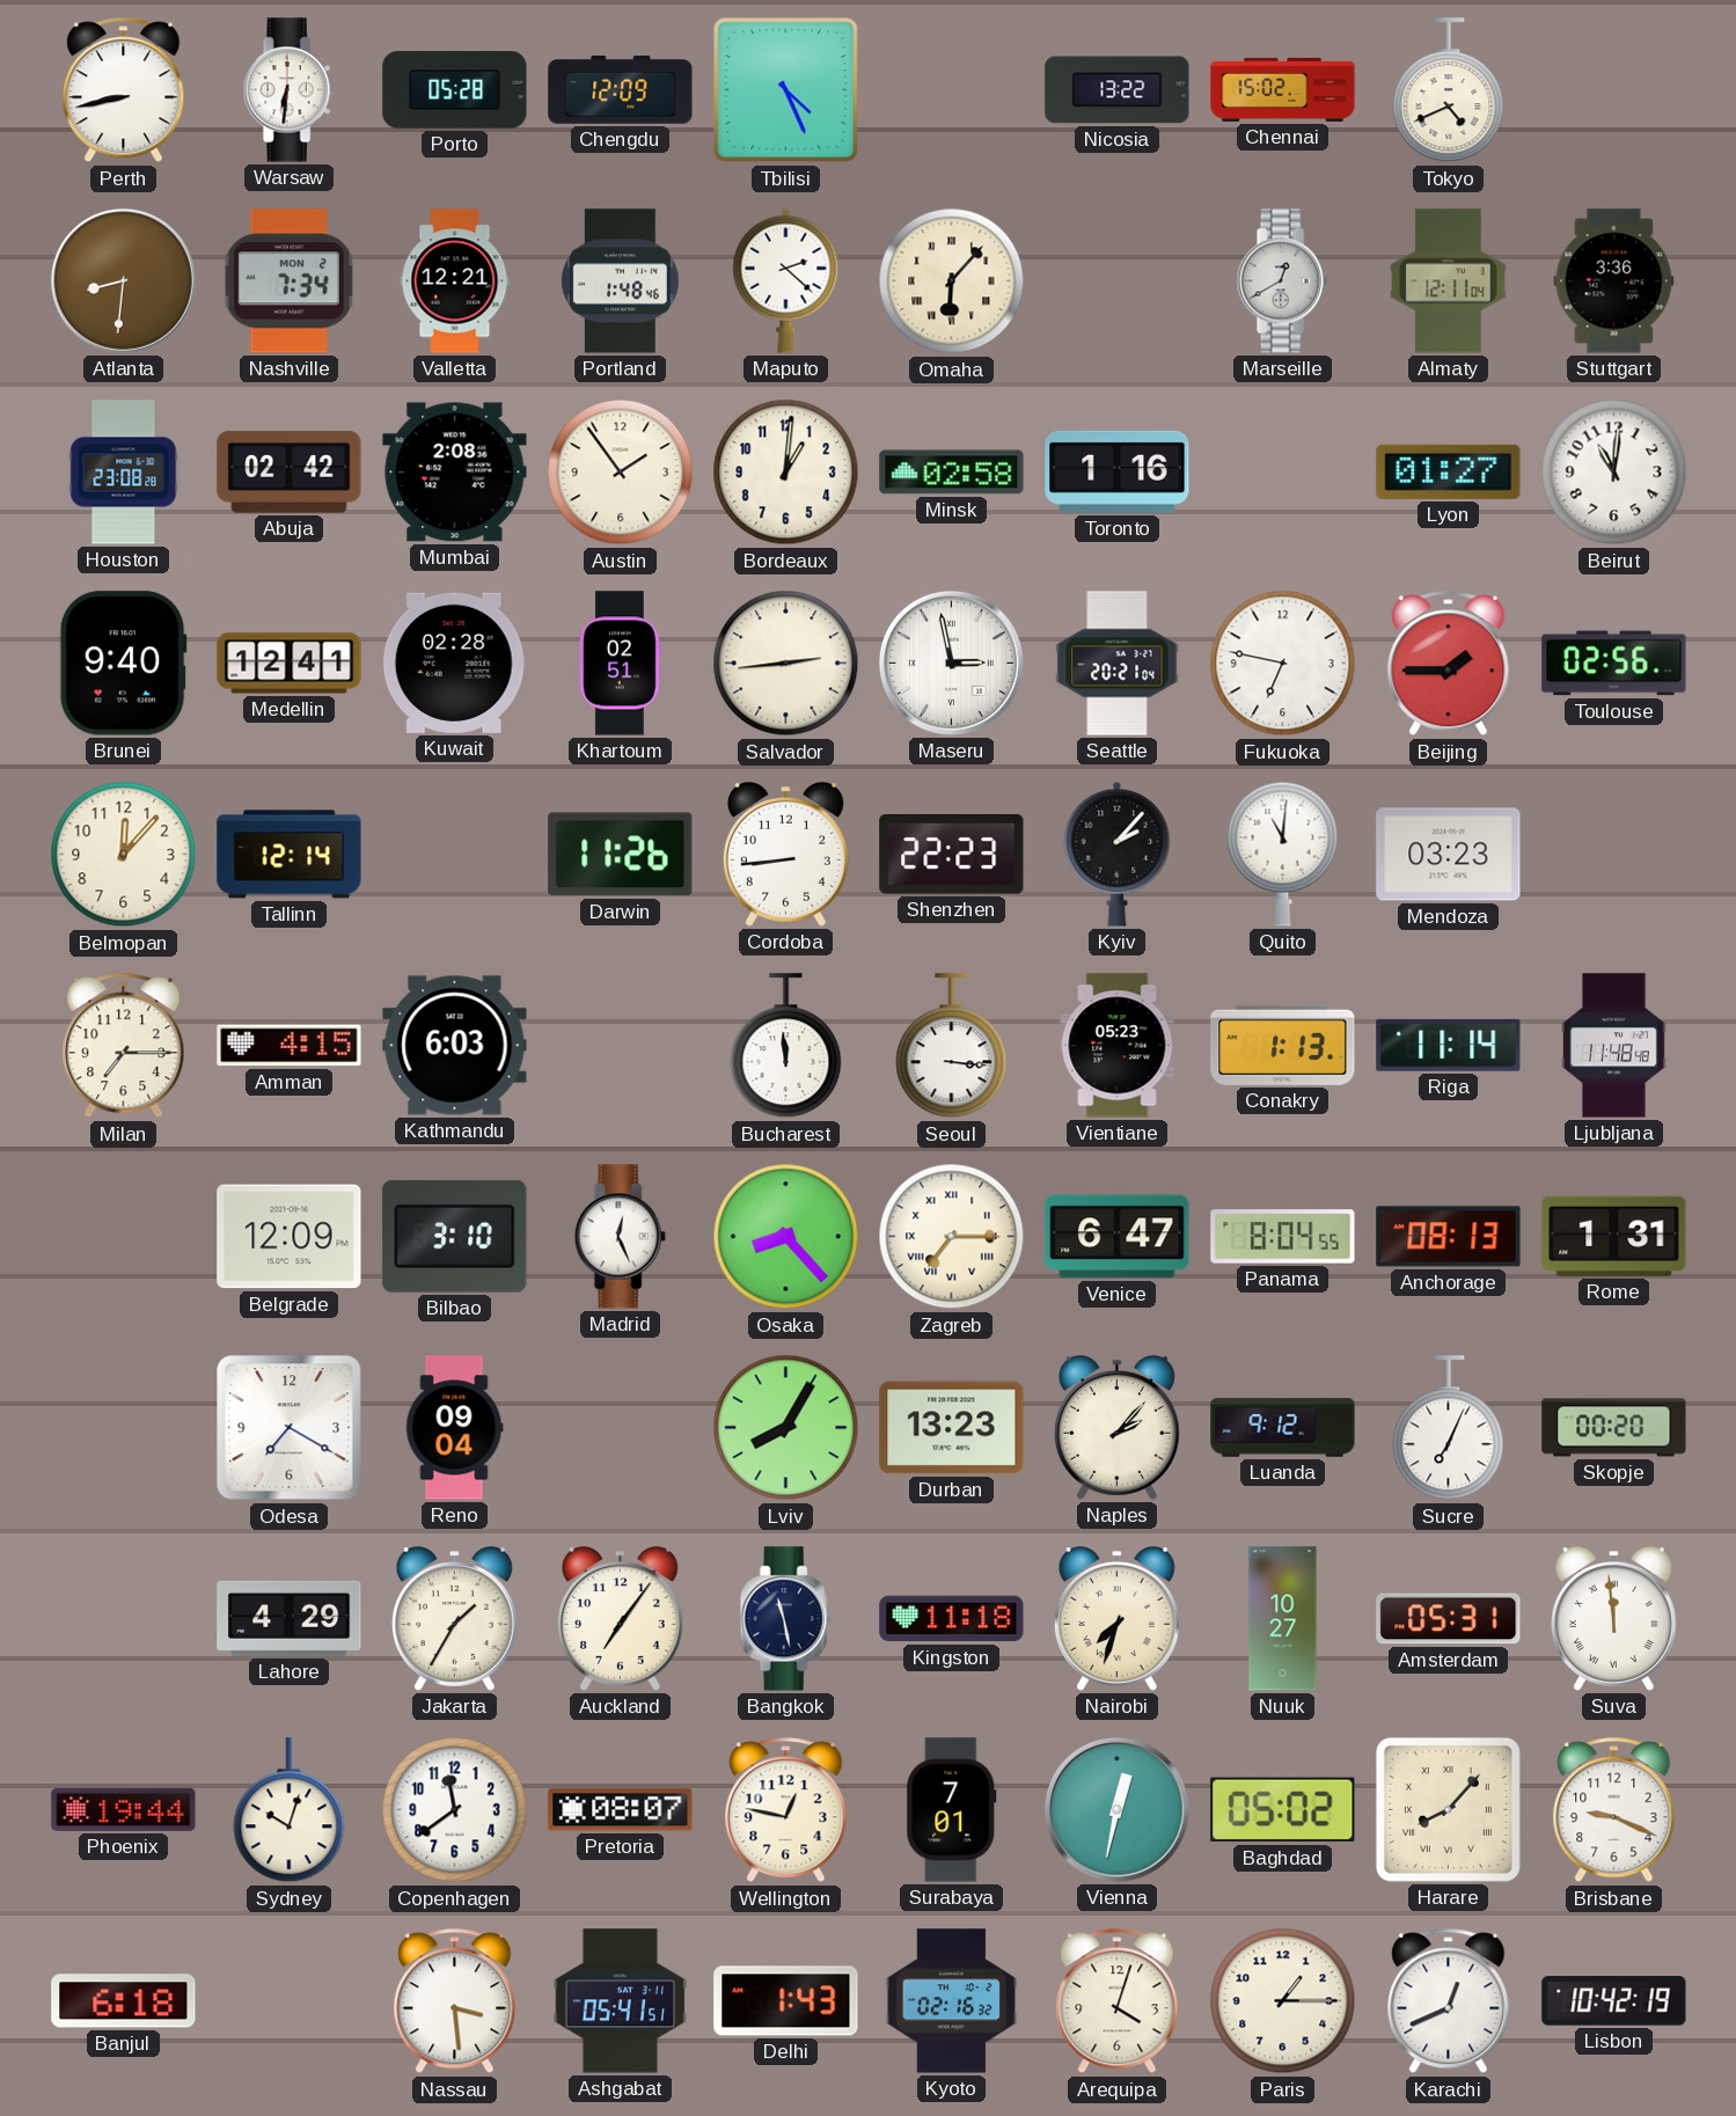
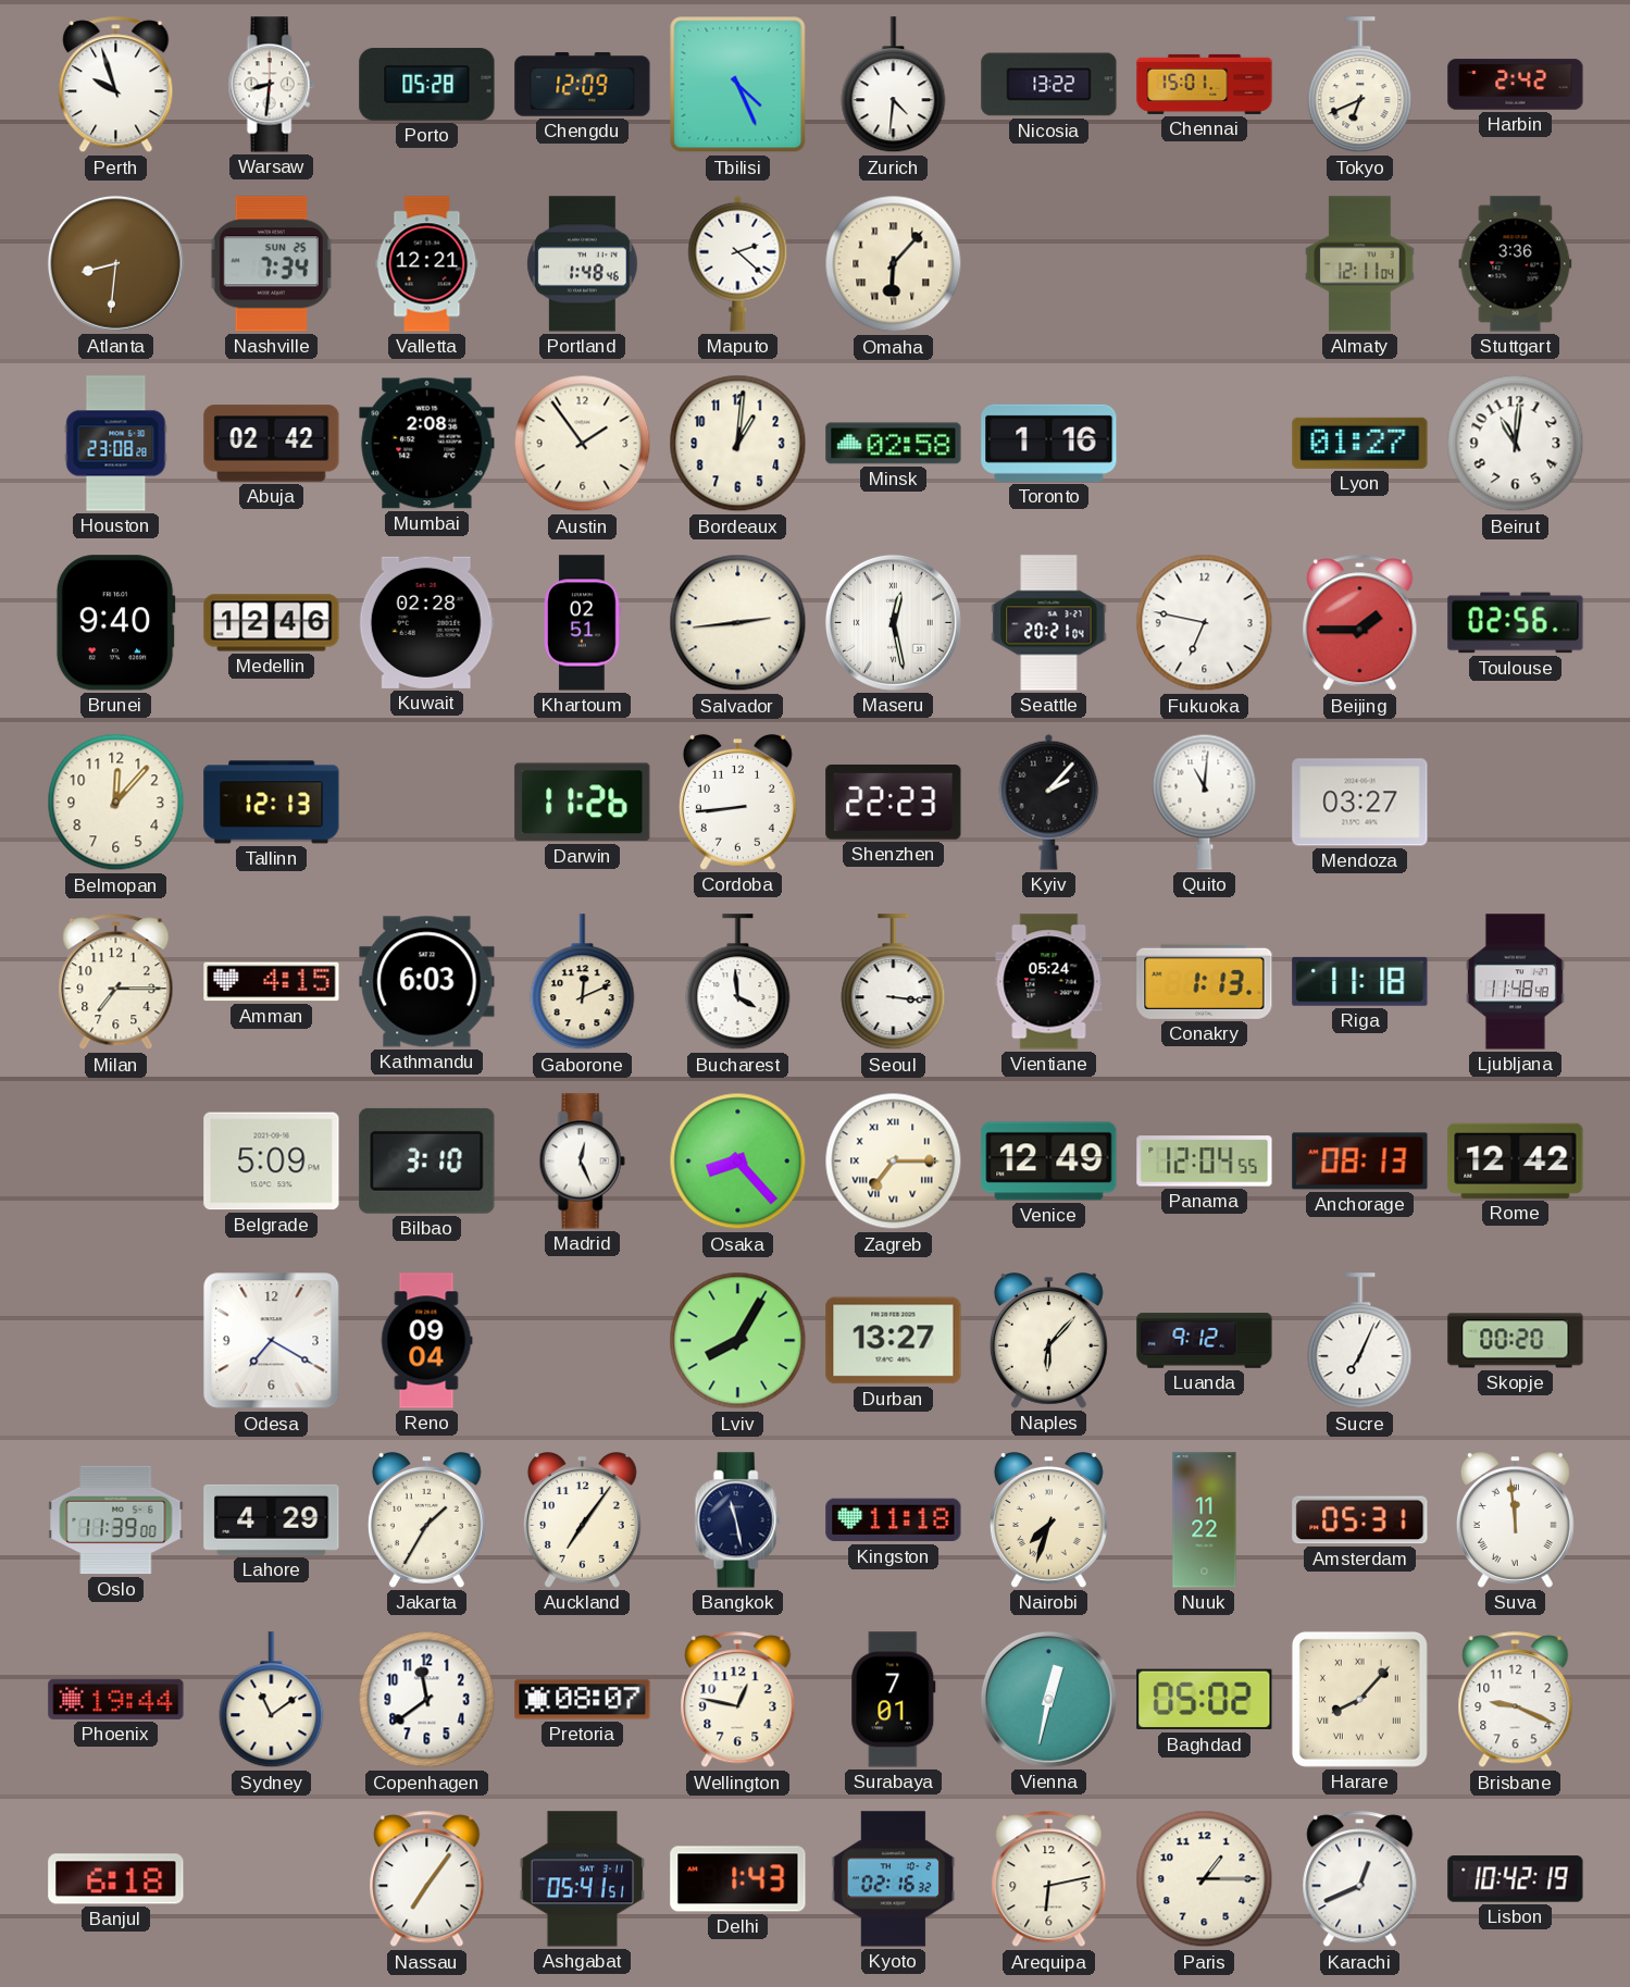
Perth: 8:43 -> 9:57
Warsaw: 6:31 -> 8:31
Zurich: none -> 4:31
Chennai: 15:02 -> 15:01
Tokyo: 4:41 -> 6:41
Harbin: none -> 2:42
Nashville date: MON 2 -> SUN 25
Marseille: 12:40 -> none
Medellin: 12:41 -> 12:46
Maseru: 2:58 -> 12:28
Tallinn: 12:14 -> 12:13
Mendoza: 03:23 -> 03:27
Gaborone: none -> 12:11
Bucharest: 11:59 -> 3:59
Vientiane: 05:23 -> 05:24
Riga: 11:14 -> 11:18
Belgrade: 12:09 -> 5:09
Venice: 6:47 -> 12:49
Panama: 8:04 -> 12:04
Rome: 1:31 -> 12:42
Durban: 13:23 -> 13:27
Naples: 2:07 -> 6:07
Oslo: none -> 11:39
Nuuk: 10:27 -> 11:22
Sydney: 10:03 -> 11:09
Nassau: 3:29 -> 7:06
Arequipa: 4:03 -> 6:13
